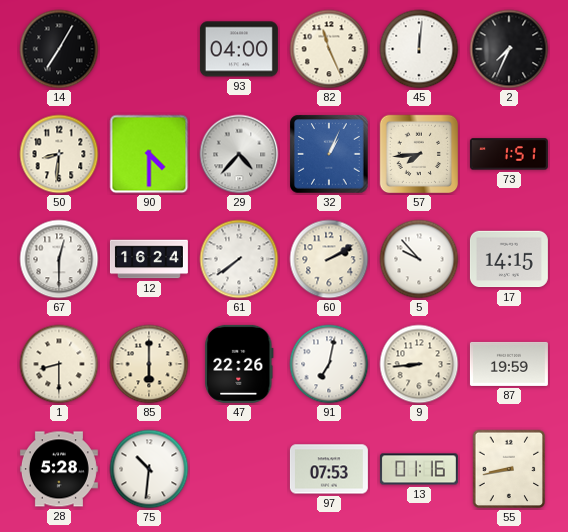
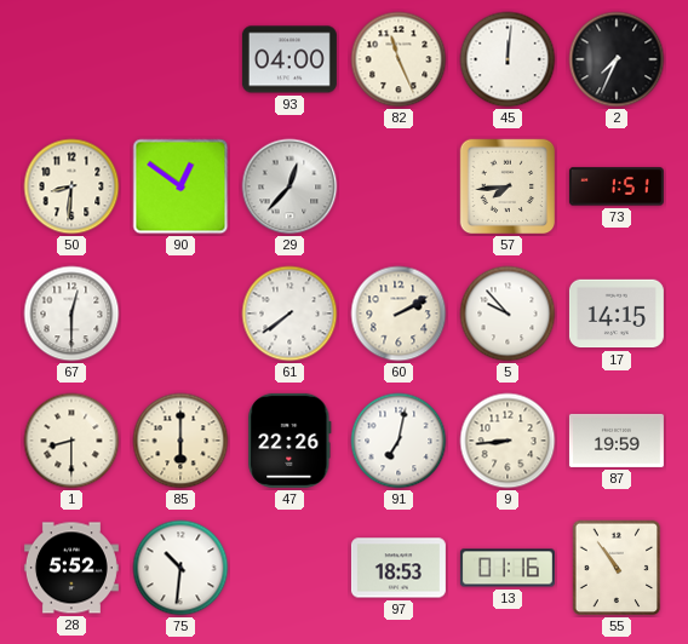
14: 7:05 -> none
90: 4:30 -> 12:51
29: 4:37 -> 12:37
32: 1:04 -> none
12: 16:24 -> none
28: 5:28 -> 5:52
97: 07:53 -> 18:53
55: 8:43 -> 10:54
